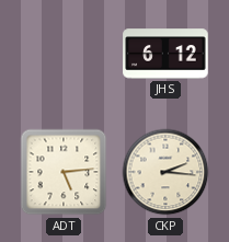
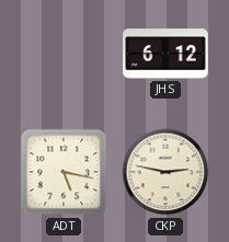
ADT: 5:14 -> 5:17
CKP: 2:16 -> 2:47
